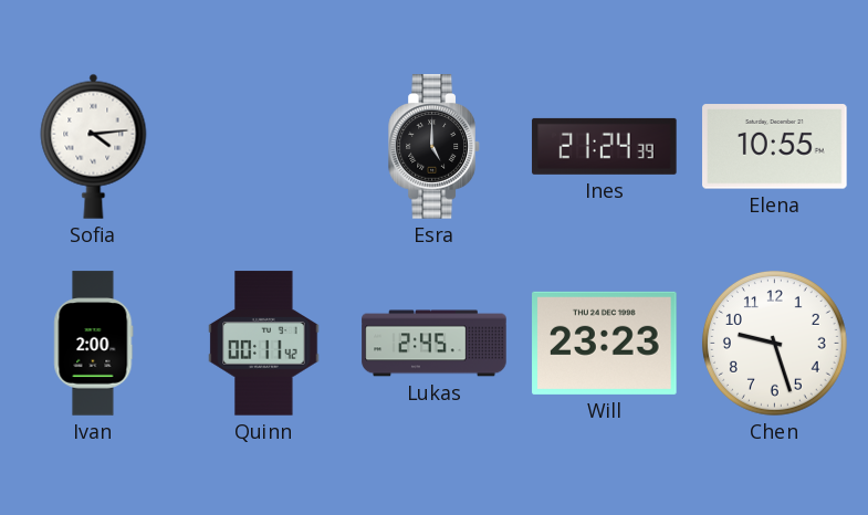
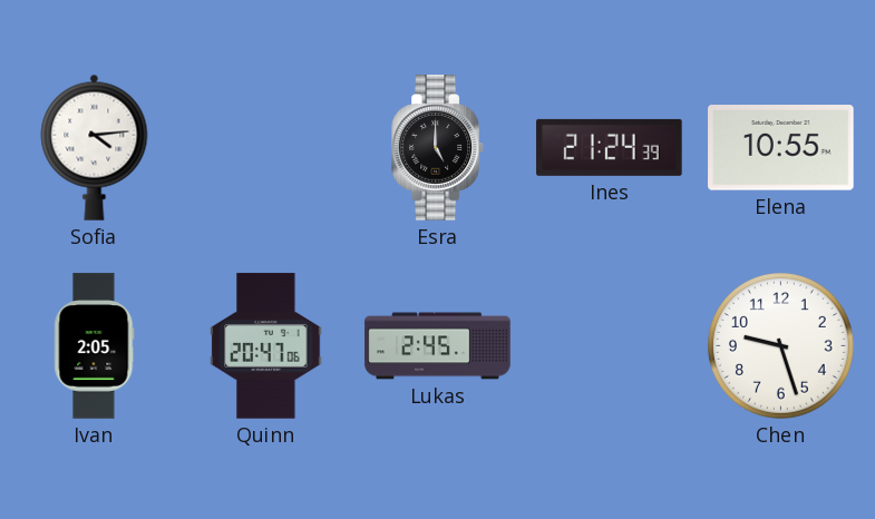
Ivan: 2:00 -> 2:05
Quinn: 00:11 -> 20:47
Will: 23:23 -> none
